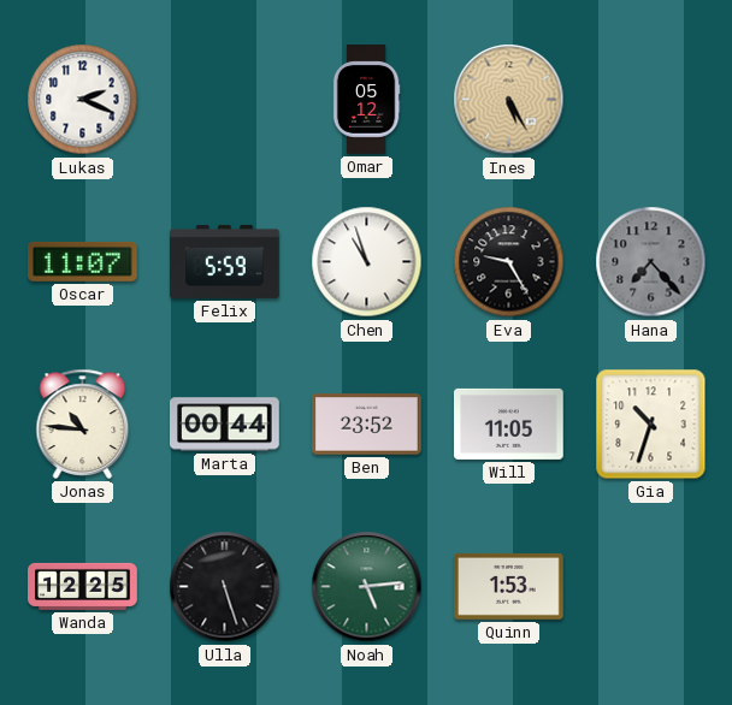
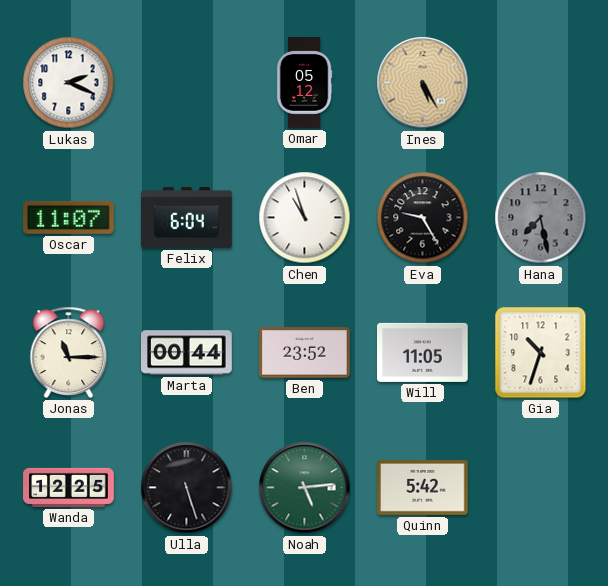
Felix: 5:59 -> 6:04
Hana: 7:23 -> 7:28
Jonas: 10:46 -> 11:15
Quinn: 1:53 -> 5:42
